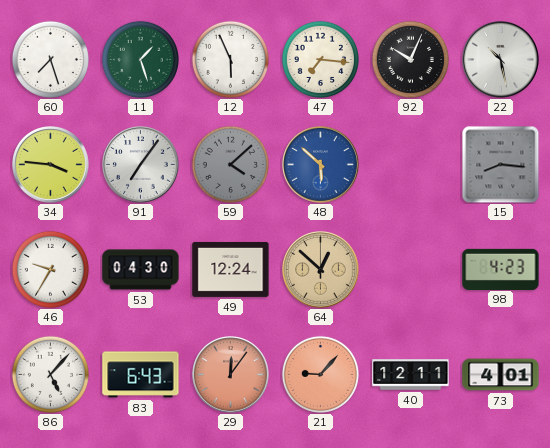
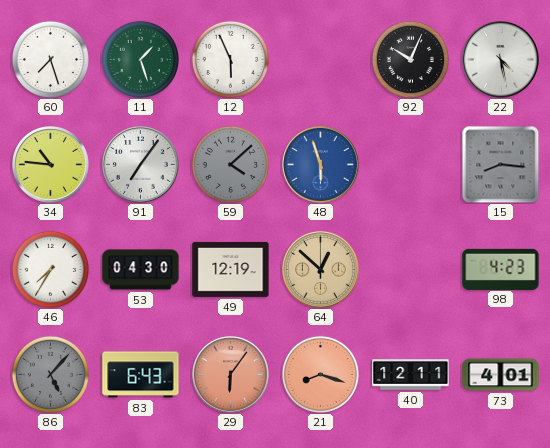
47: 7:16 -> none
22: 10:28 -> 4:28
34: 3:46 -> 10:46
48: 5:52 -> 5:57
46: 9:35 -> 7:35
49: 12:24 -> 12:19
86 dial: white -> grey
29: 12:06 -> 6:06
21: 9:07 -> 8:18
